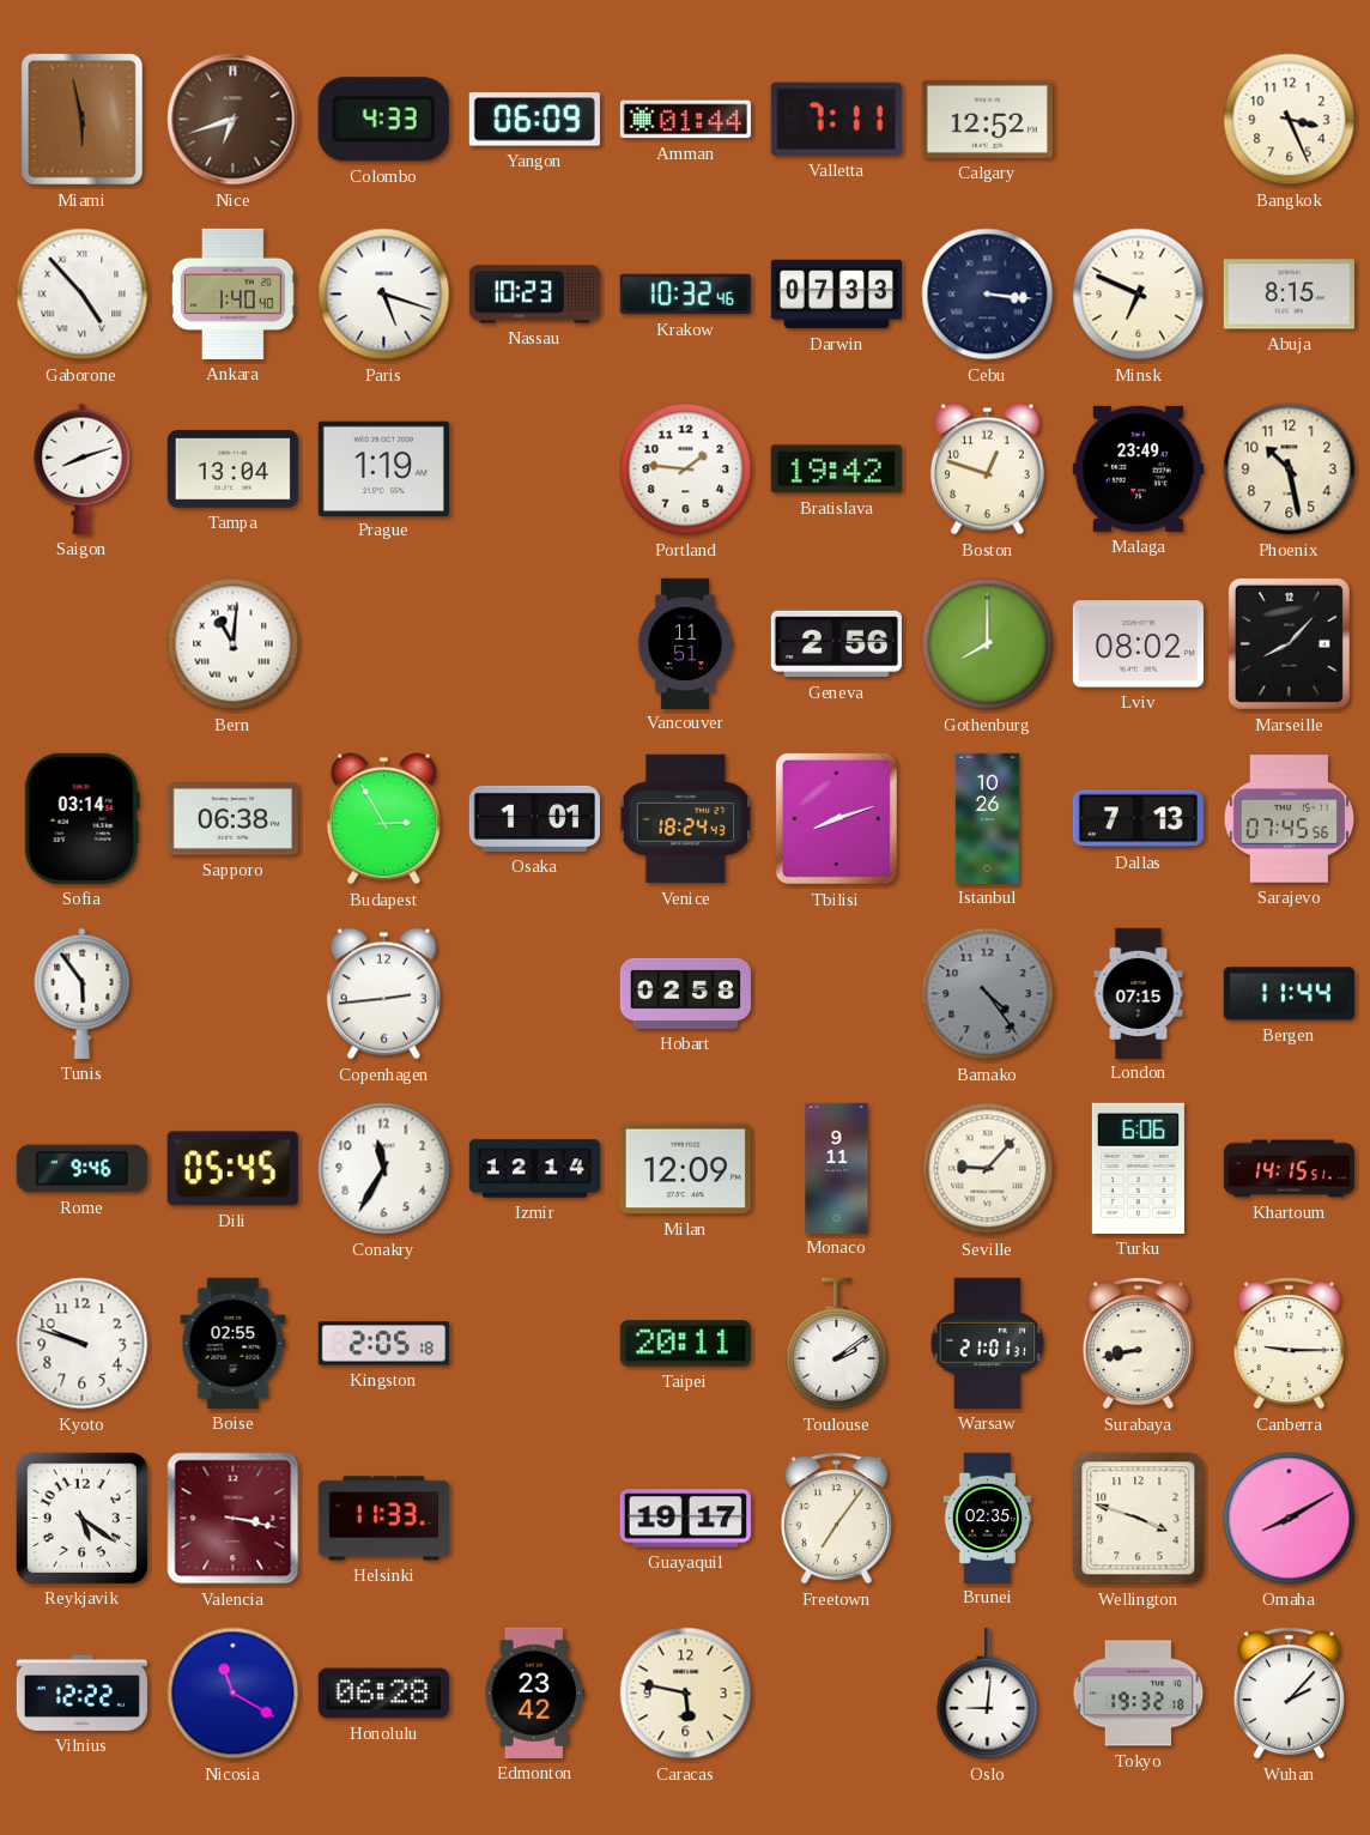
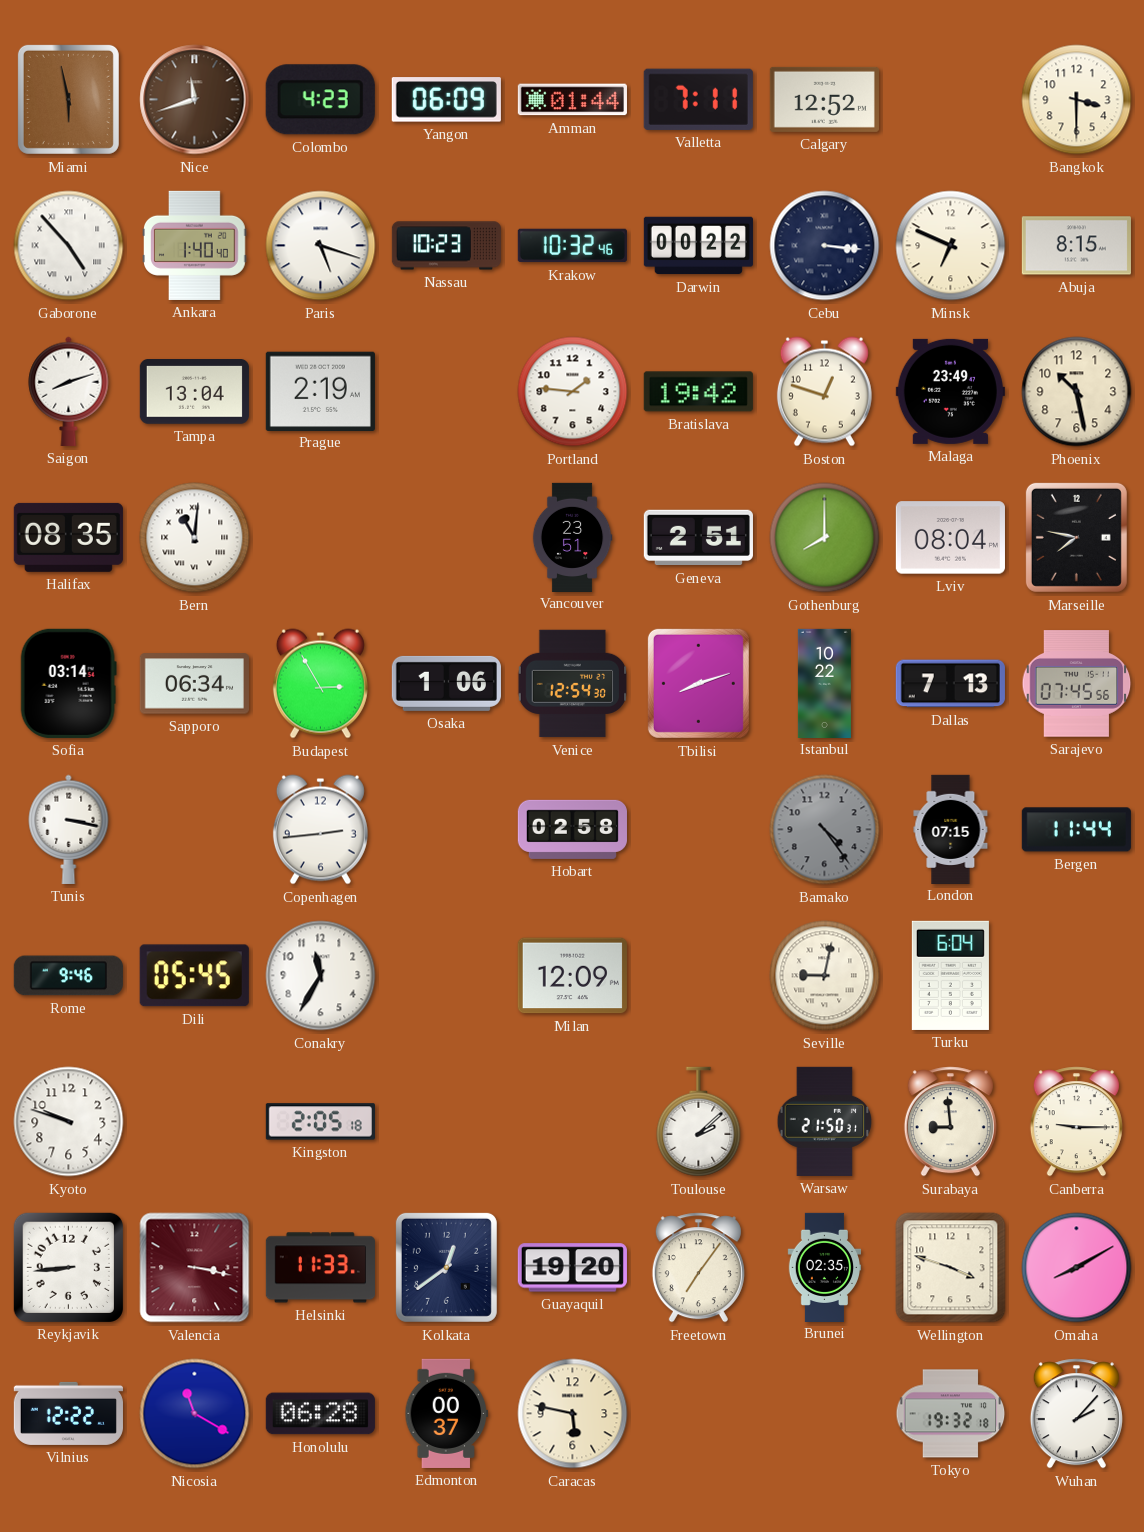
Nice: 6:42 -> 11:42
Colombo: 4:33 -> 4:23
Bangkok: 3:26 -> 3:30
Darwin: 07:33 -> 00:22
Prague: 1:19 -> 2:19
Halifax: none -> 08:35
Vancouver: 11:51 -> 23:51
Geneva: 2:56 -> 2:51
Lviv: 08:02 -> 08:04
Marseille: 8:07 -> 7:47
Sapporo: 06:38 -> 06:34
Osaka: 1:01 -> 1:06
Venice: 18:24 -> 12:54
Istanbul: 10:26 -> 10:22
Tunis: 5:54 -> 3:17
Izmir: 12:14 -> none
Monaco: 9:11 -> none
Seville: 9:07 -> 9:02
Turku: 6:06 -> 6:04
Khartoum: 14:15 -> none
Boise: 02:55 -> none
Taipei: 20:11 -> none
Toulouse: 2:09 -> 2:08
Warsaw: 21:01 -> 21:50
Surabaya: 8:43 -> 8:59
Reykjavik: 5:21 -> 8:44
Kolkata: none -> 12:39
Guayaquil: 19:17 -> 19:20
Edmonton: 23:42 -> 00:37
Oslo: 9:01 -> none
